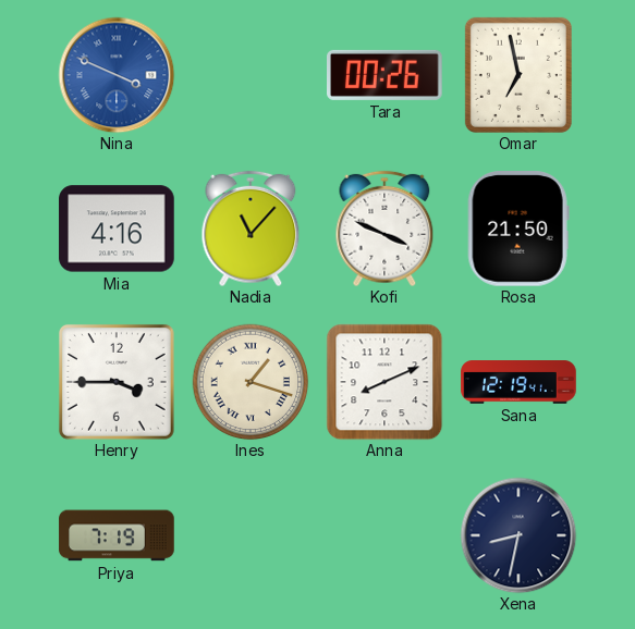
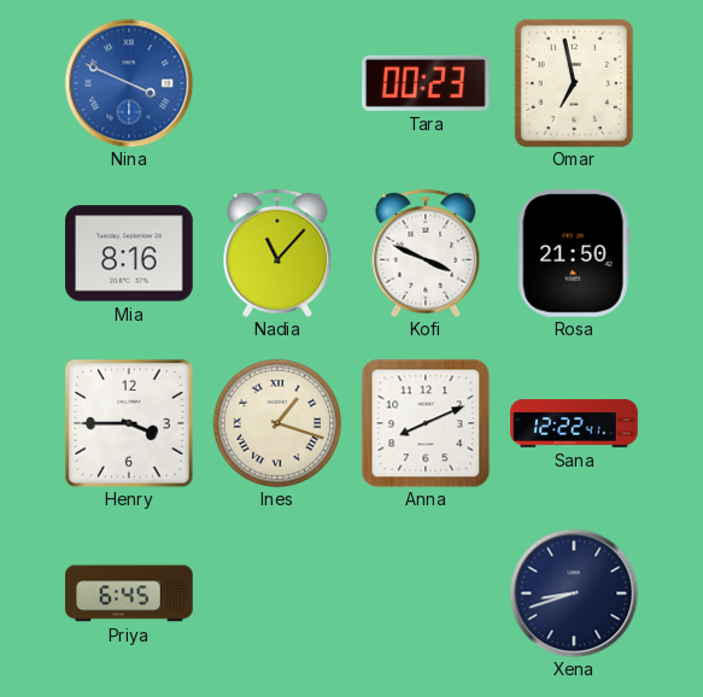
Tara: 00:26 -> 00:23
Mia: 4:16 -> 8:16
Sana: 12:19 -> 12:22
Priya: 7:19 -> 6:45
Xena: 8:32 -> 8:42
